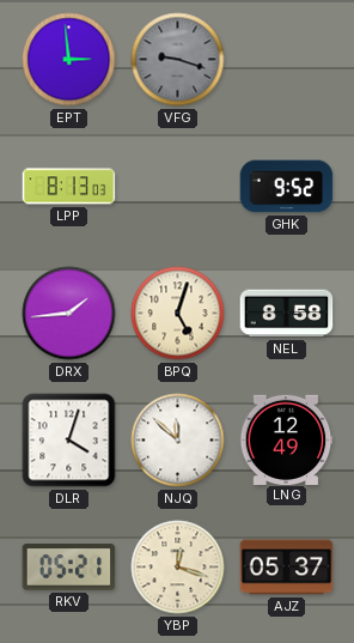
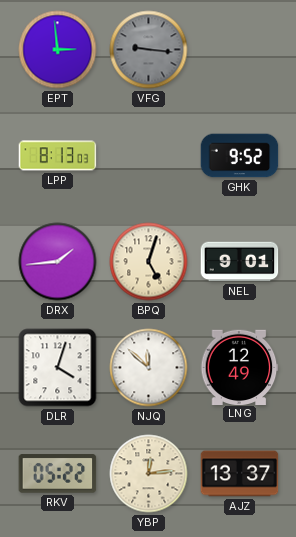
VFG: 9:18 -> 9:16
NEL: 8:58 -> 9:01
RKV: 05:21 -> 05:22
YBP: 12:18 -> 12:14
AJZ: 05:37 -> 13:37
